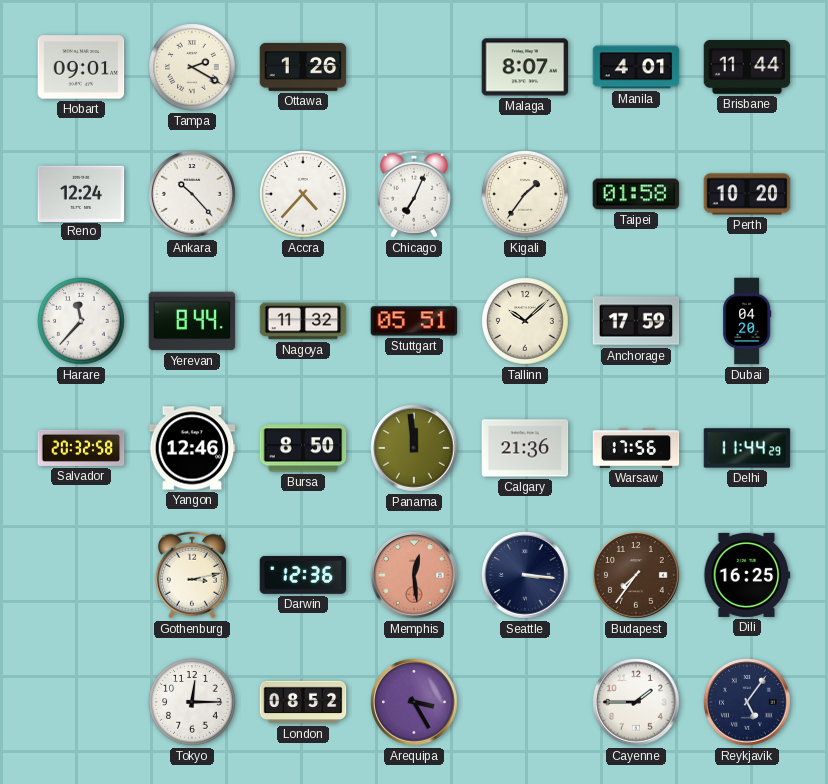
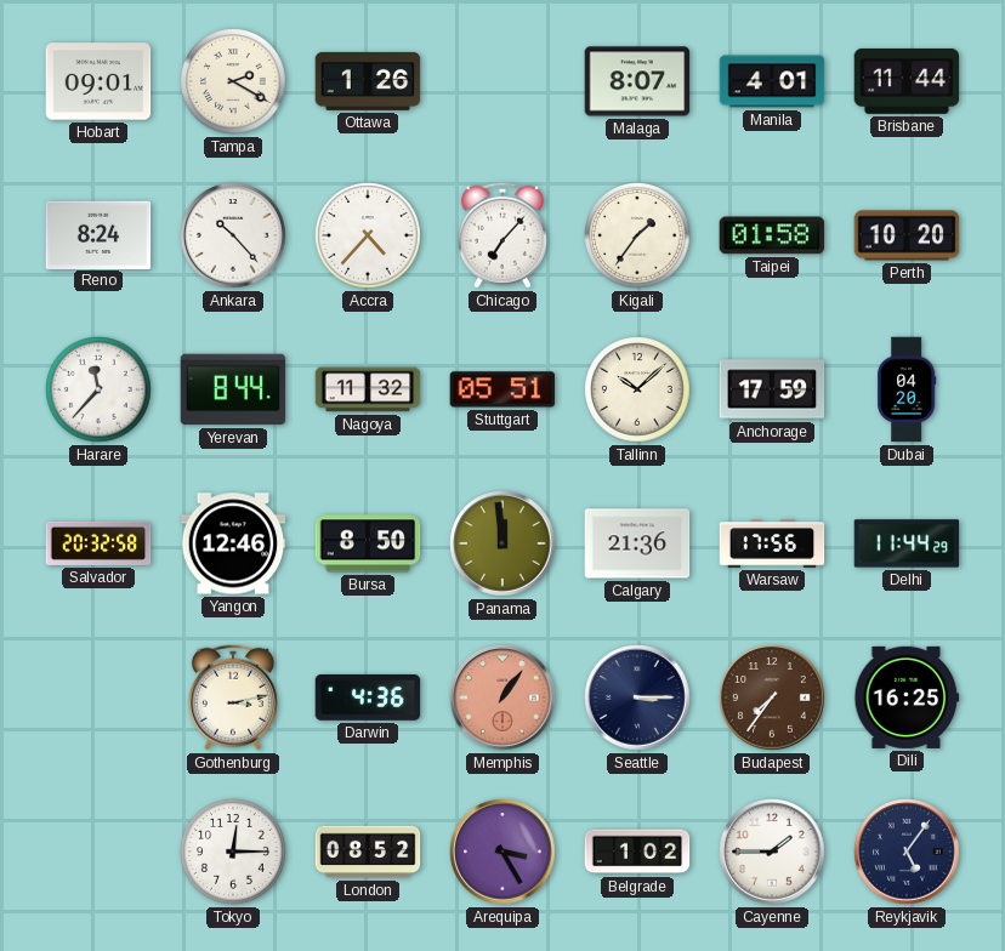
Reno: 12:24 -> 8:24
Chicago: 7:04 -> 7:07
Darwin: 12:36 -> 4:36
Memphis: 12:29 -> 1:06
Seattle: 3:16 -> 3:15
Belgrade: none -> 1:02
